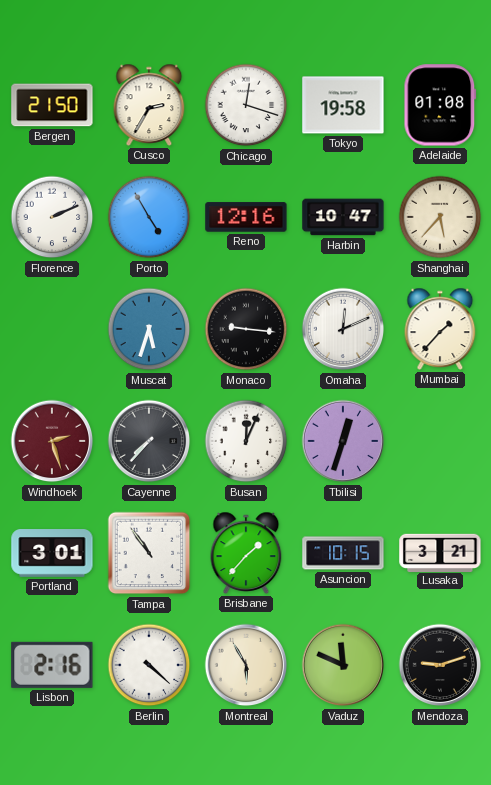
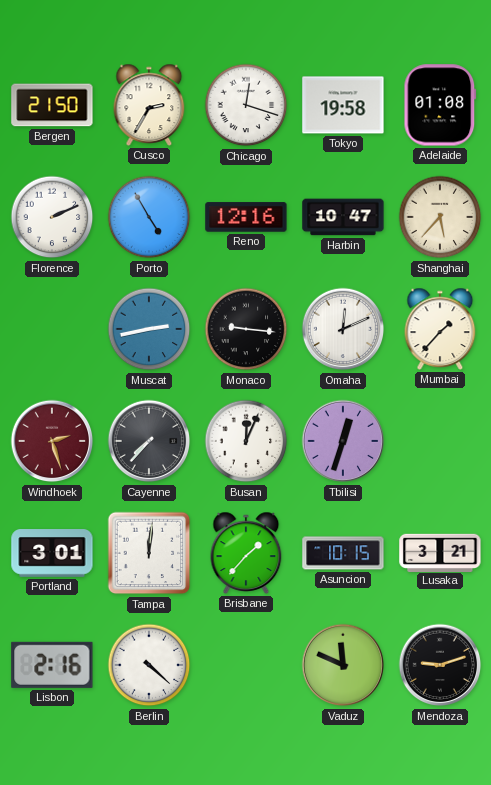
Muscat: 5:33 -> 2:43
Tampa: 10:54 -> 12:01
Montreal: 5:55 -> none
